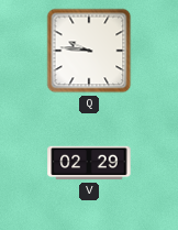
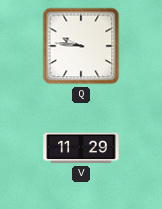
V: 02:29 -> 11:29
